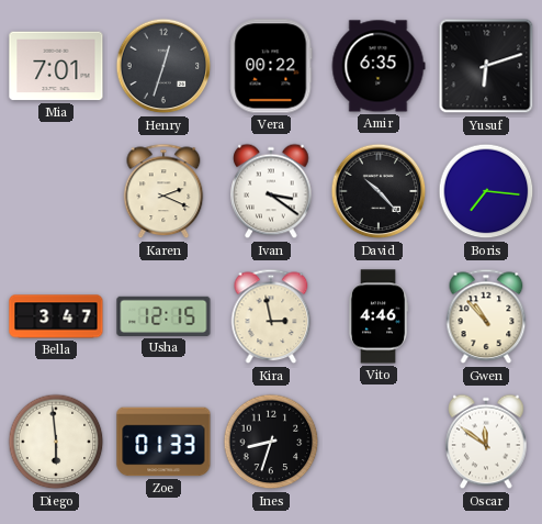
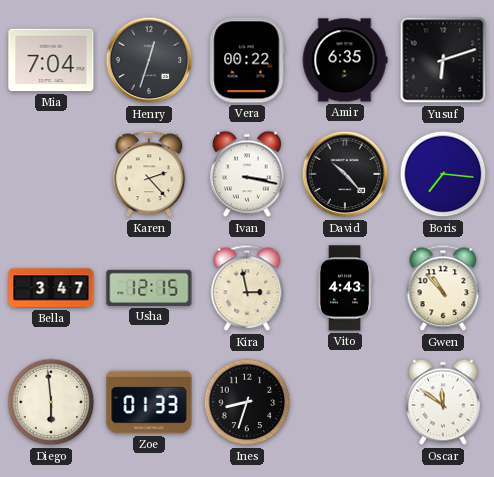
Mia: 7:01 -> 7:04
Karen: 2:19 -> 2:23
Ivan: 3:21 -> 3:17
Vito: 4:46 -> 4:43
